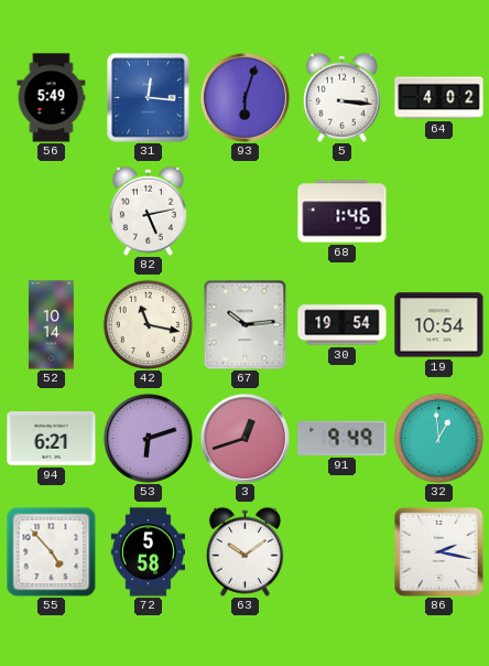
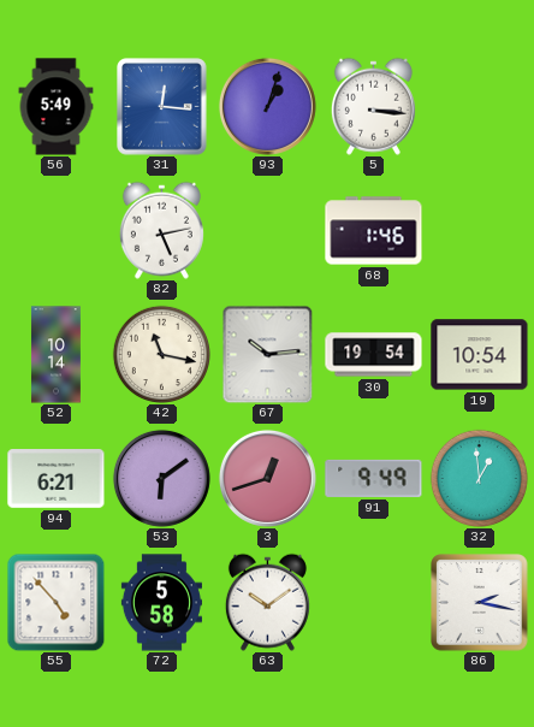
93: 6:03 -> 1:03
64: 4:02 -> none
53: 6:12 -> 6:09
